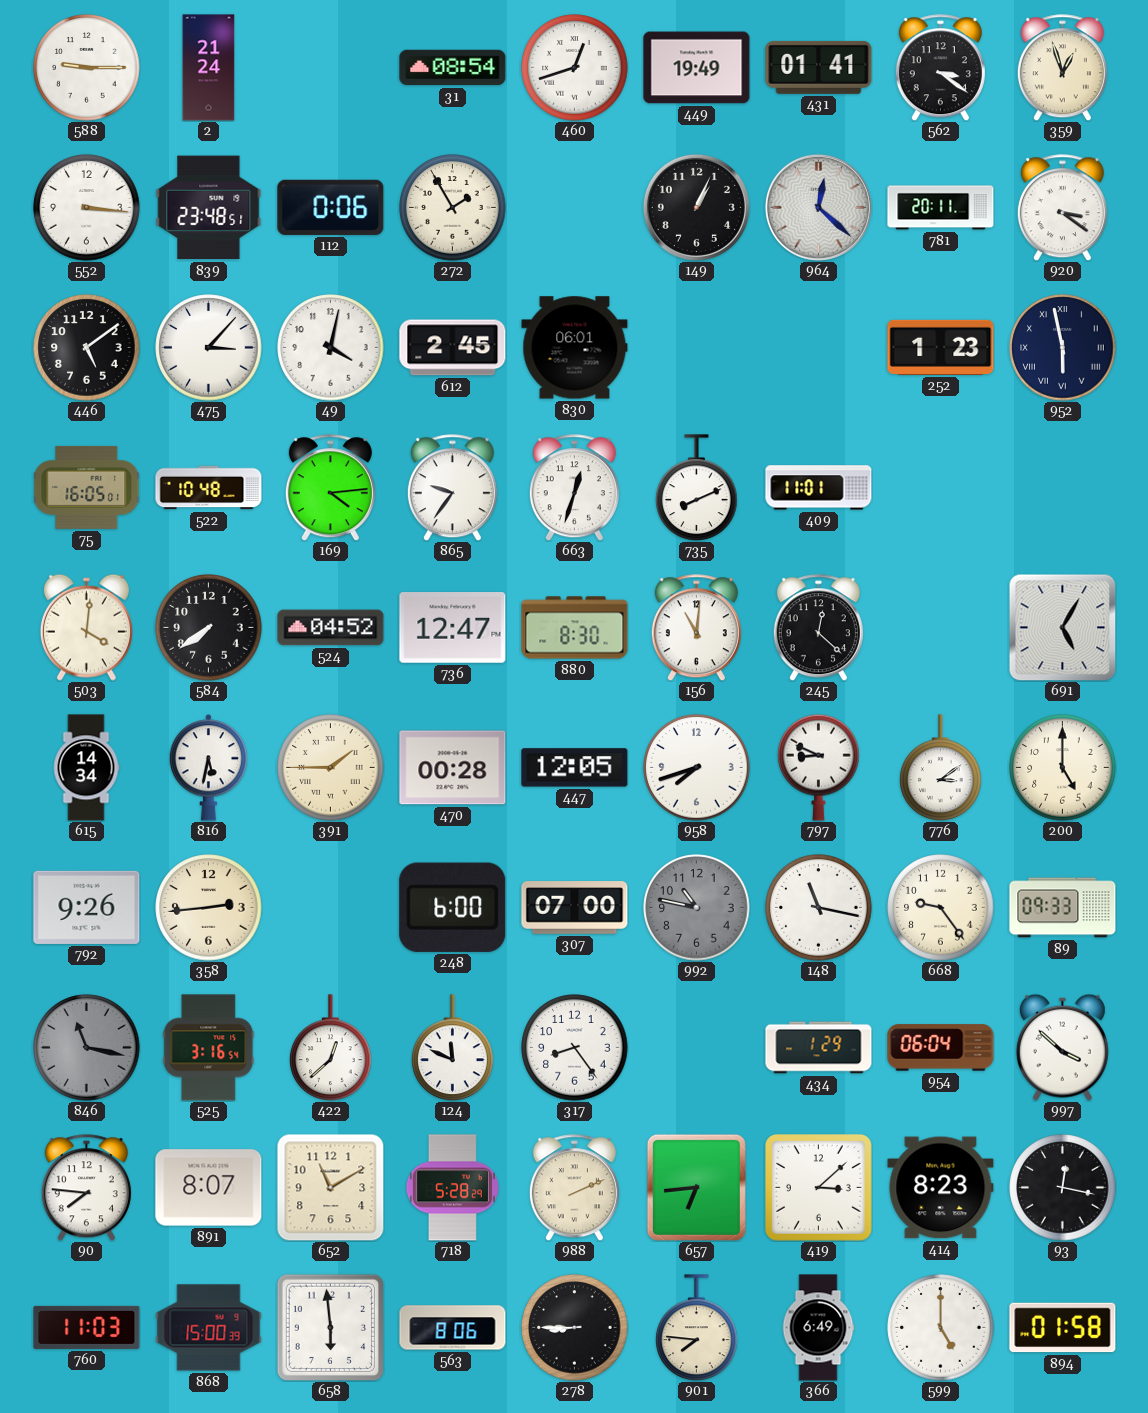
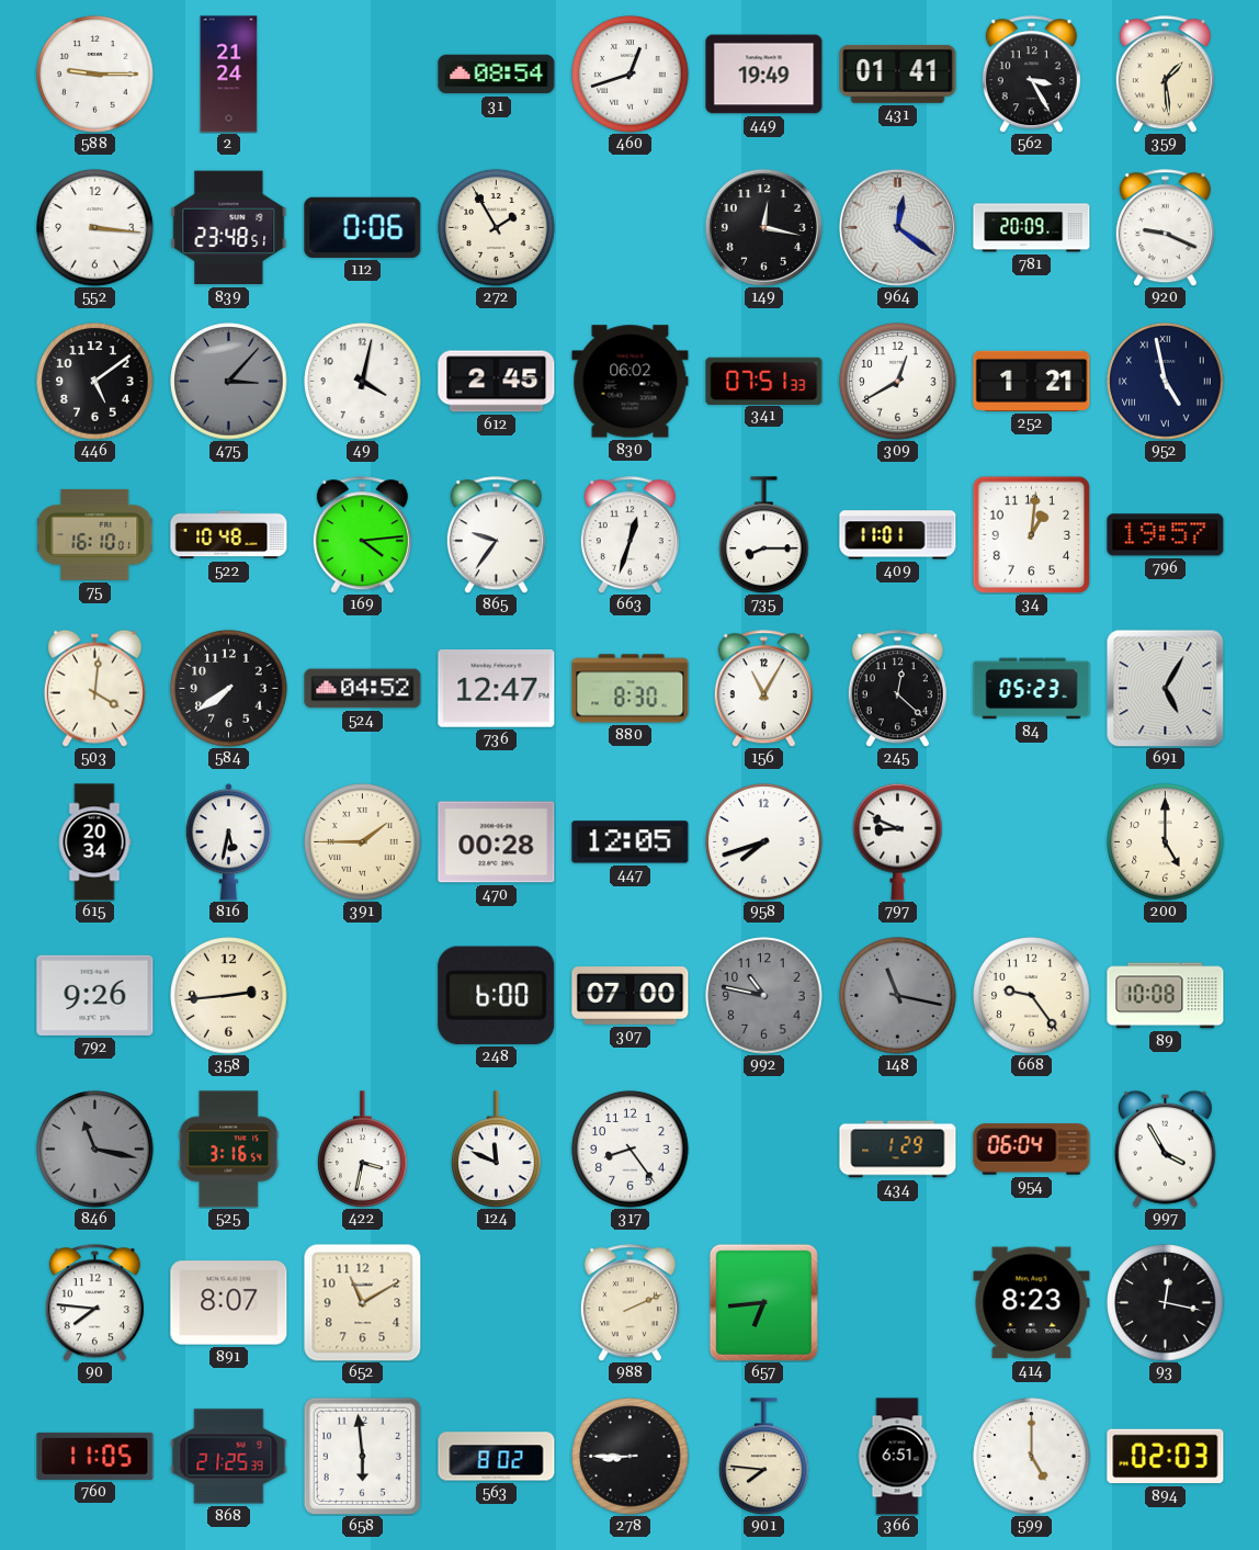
562: 3:21 -> 3:25
359: 12:57 -> 1:29
149: 1:04 -> 12:17
964: 12:22 -> 12:21
781: 20:11 -> 20:09
920: 3:21 -> 9:19
475 dial: white -> grey
830: 06:01 -> 06:02
341: none -> 07:51
309: none -> 12:40
252: 1:23 -> 1:21
952: 5:58 -> 4:58
75: 16:05 -> 16:10
735: 8:11 -> 8:15
34: none -> 1:01
796: none -> 19:57
156: 11:01 -> 11:05
84: none -> 05:23
615: 14:34 -> 20:34
776: 3:09 -> none
148 dial: white -> grey
89: 09:33 -> 10:08
422: 12:38 -> 3:32
997: 3:52 -> 3:55
718: 5:28 -> none
419: 3:08 -> none
760: 11:03 -> 11:05
868: 15:00 -> 21:25
563: 8:06 -> 8:02
366: 6:49 -> 6:51
894: 01:58 -> 02:03
